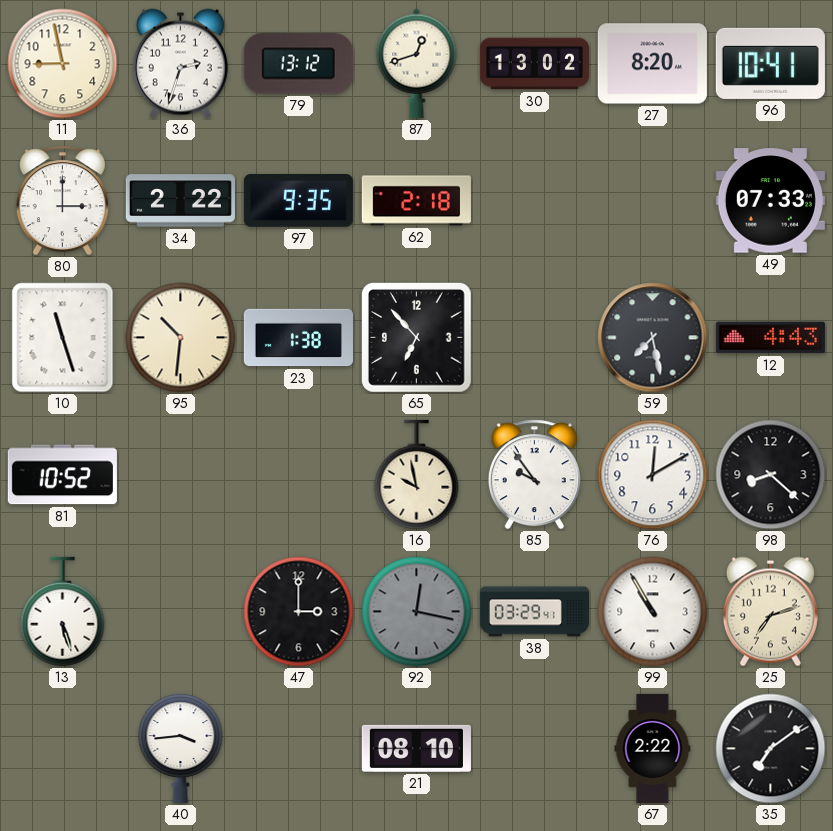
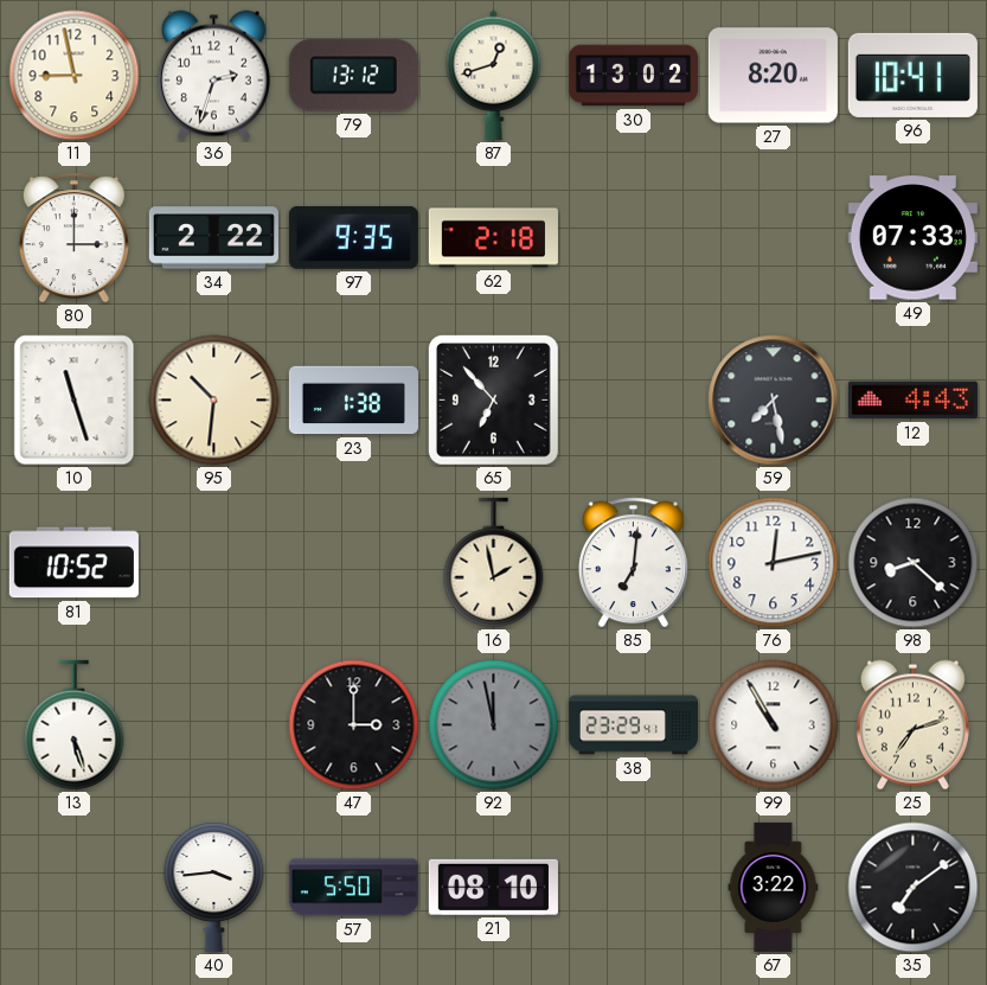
16: 9:58 -> 1:58
85: 9:54 -> 7:01
76: 12:10 -> 12:13
92: 12:17 -> 11:58
38: 03:29 -> 23:29
57: none -> 5:50
67: 2:22 -> 3:22
